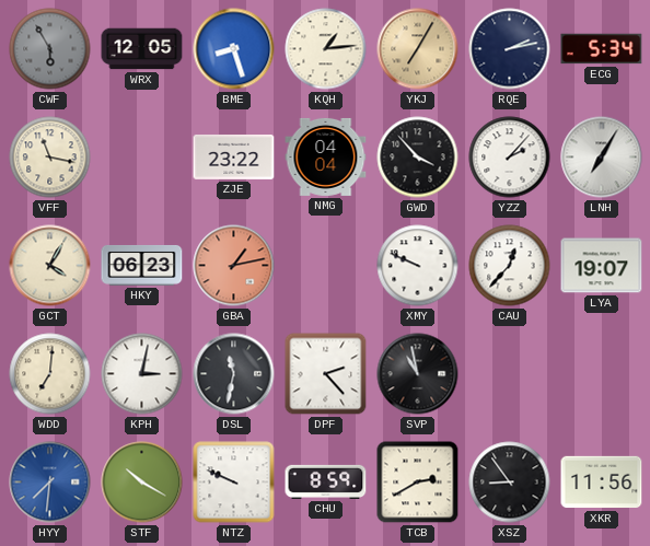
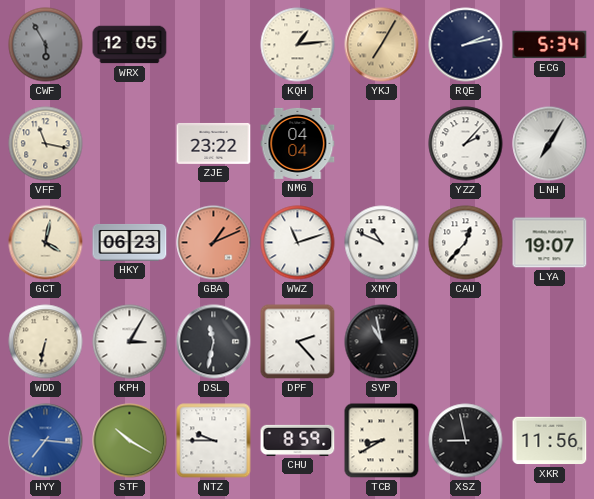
BME: 8:27 -> none
GWD: 3:53 -> none
GCT: 4:05 -> 4:02
GBA: 1:13 -> 1:11
WWZ: none -> 11:12
XMY: 9:49 -> 10:49
WDD: 7:01 -> 6:32
KPH: 3:02 -> 3:05
HYY: 7:31 -> 7:16
NTZ: 9:49 -> 9:45
TCB: 2:40 -> 8:40
XSZ: 8:54 -> 8:58
